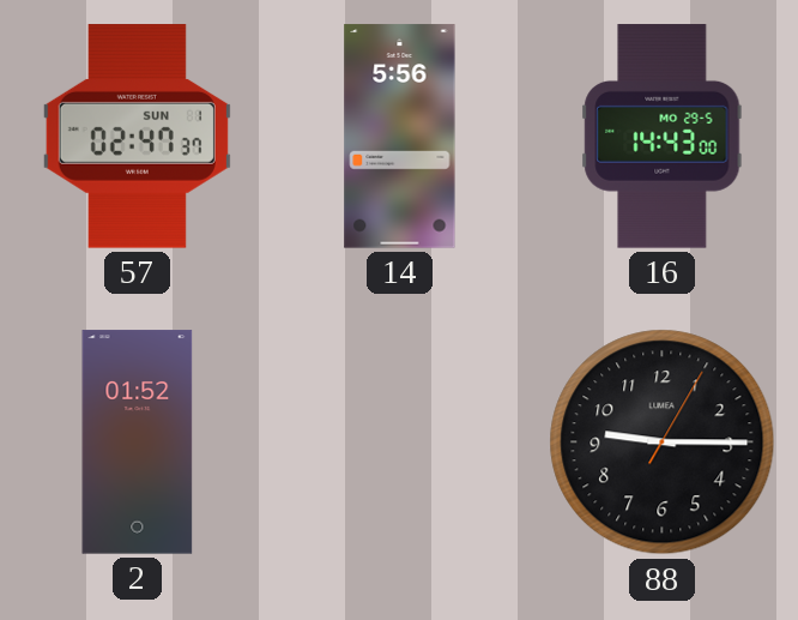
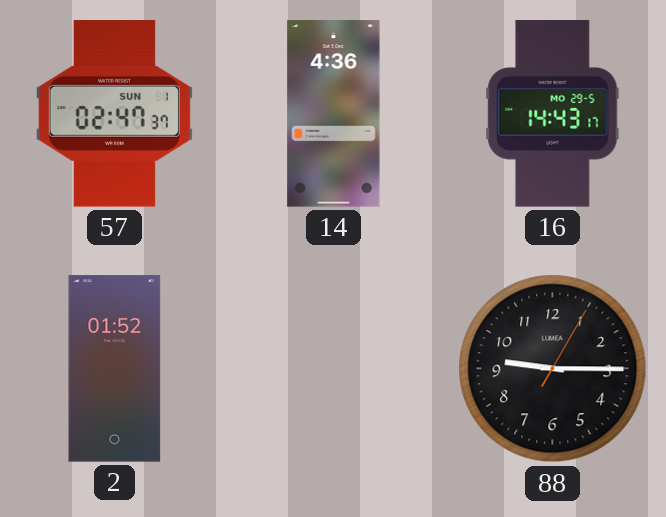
14: 5:56 -> 4:36
16: 14:43:00 -> 14:43:17
